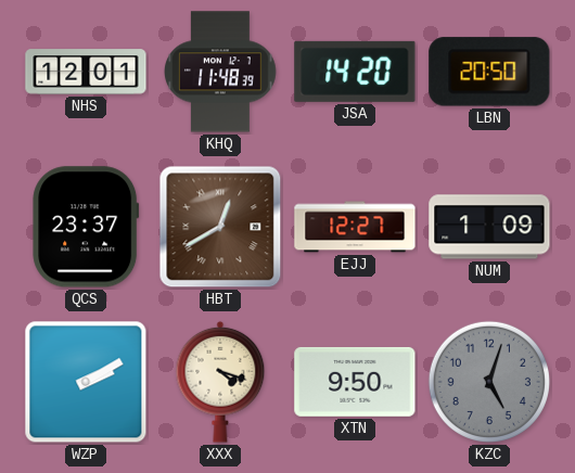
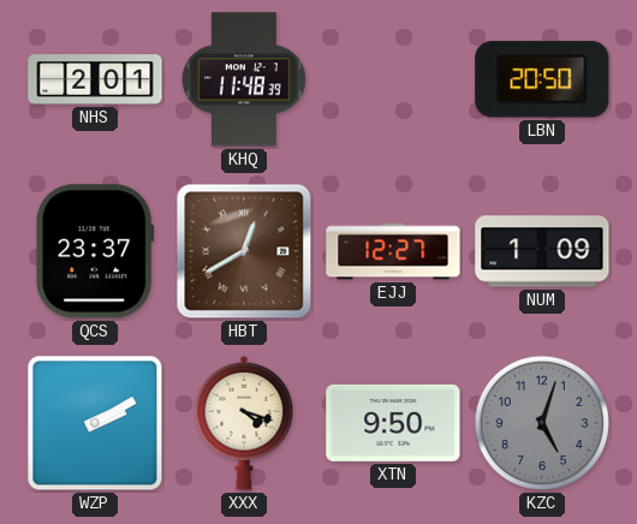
NHS: 12:01 -> 2:01
JSA: 14:20 -> none
